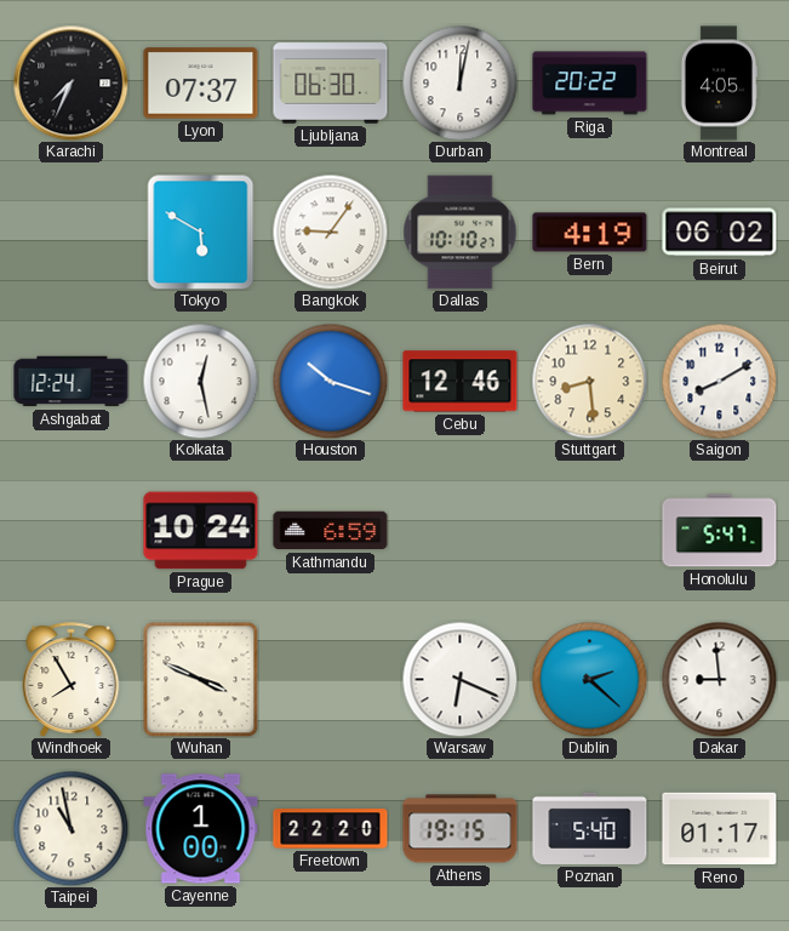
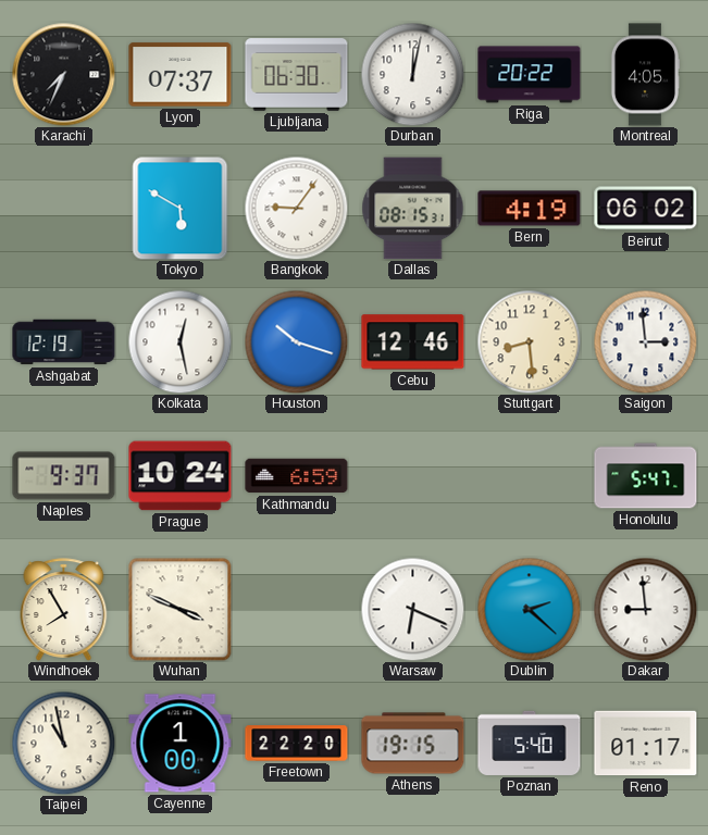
Dallas: 10:10 -> 08:15
Ashgabat: 12:24 -> 12:19
Saigon: 8:10 -> 2:59
Naples: none -> 9:37
